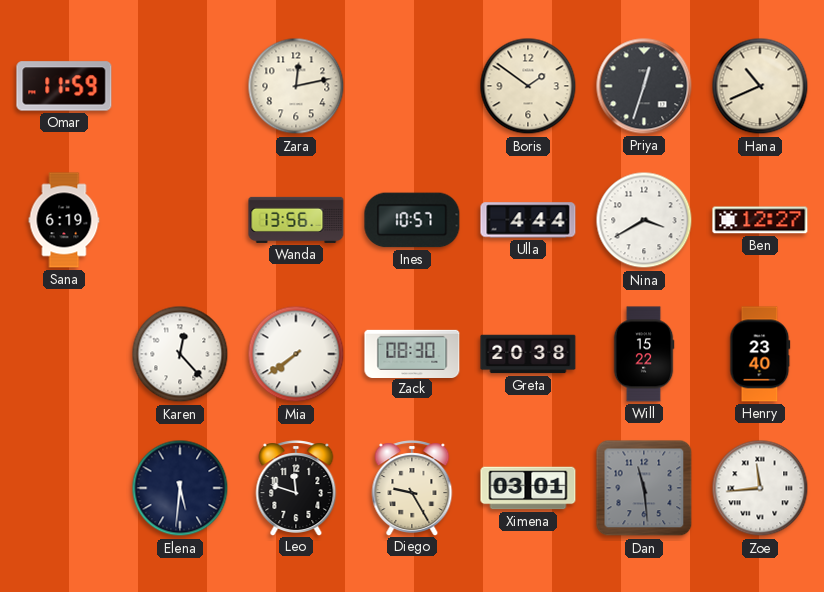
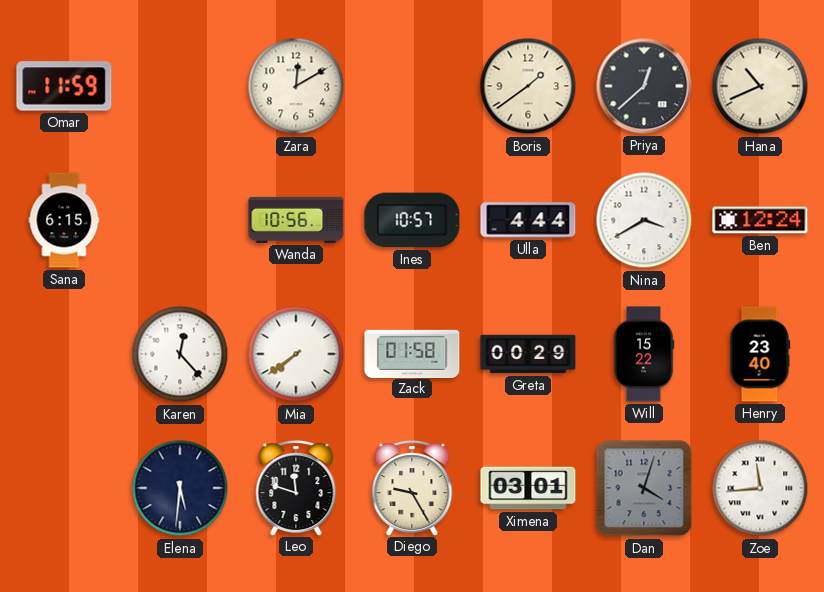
Zara: 12:13 -> 12:10
Boris: 1:51 -> 1:39
Priya: 12:33 -> 12:38
Sana: 6:19 -> 6:15
Wanda: 13:56 -> 10:56
Ben: 12:27 -> 12:24
Zack: 08:30 -> 01:58
Greta: 20:38 -> 00:29
Dan: 11:29 -> 4:03
